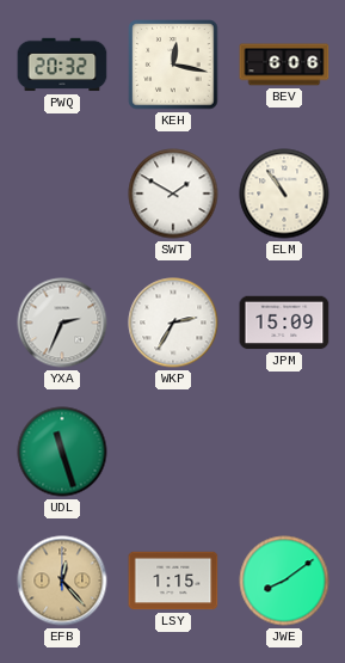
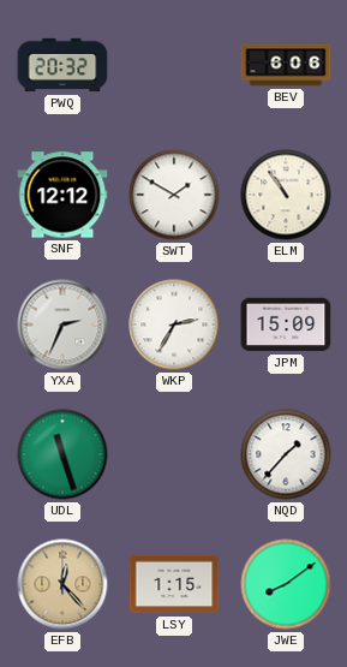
KEH: 12:17 -> none
SNF: none -> 12:12
NQD: none -> 1:37
